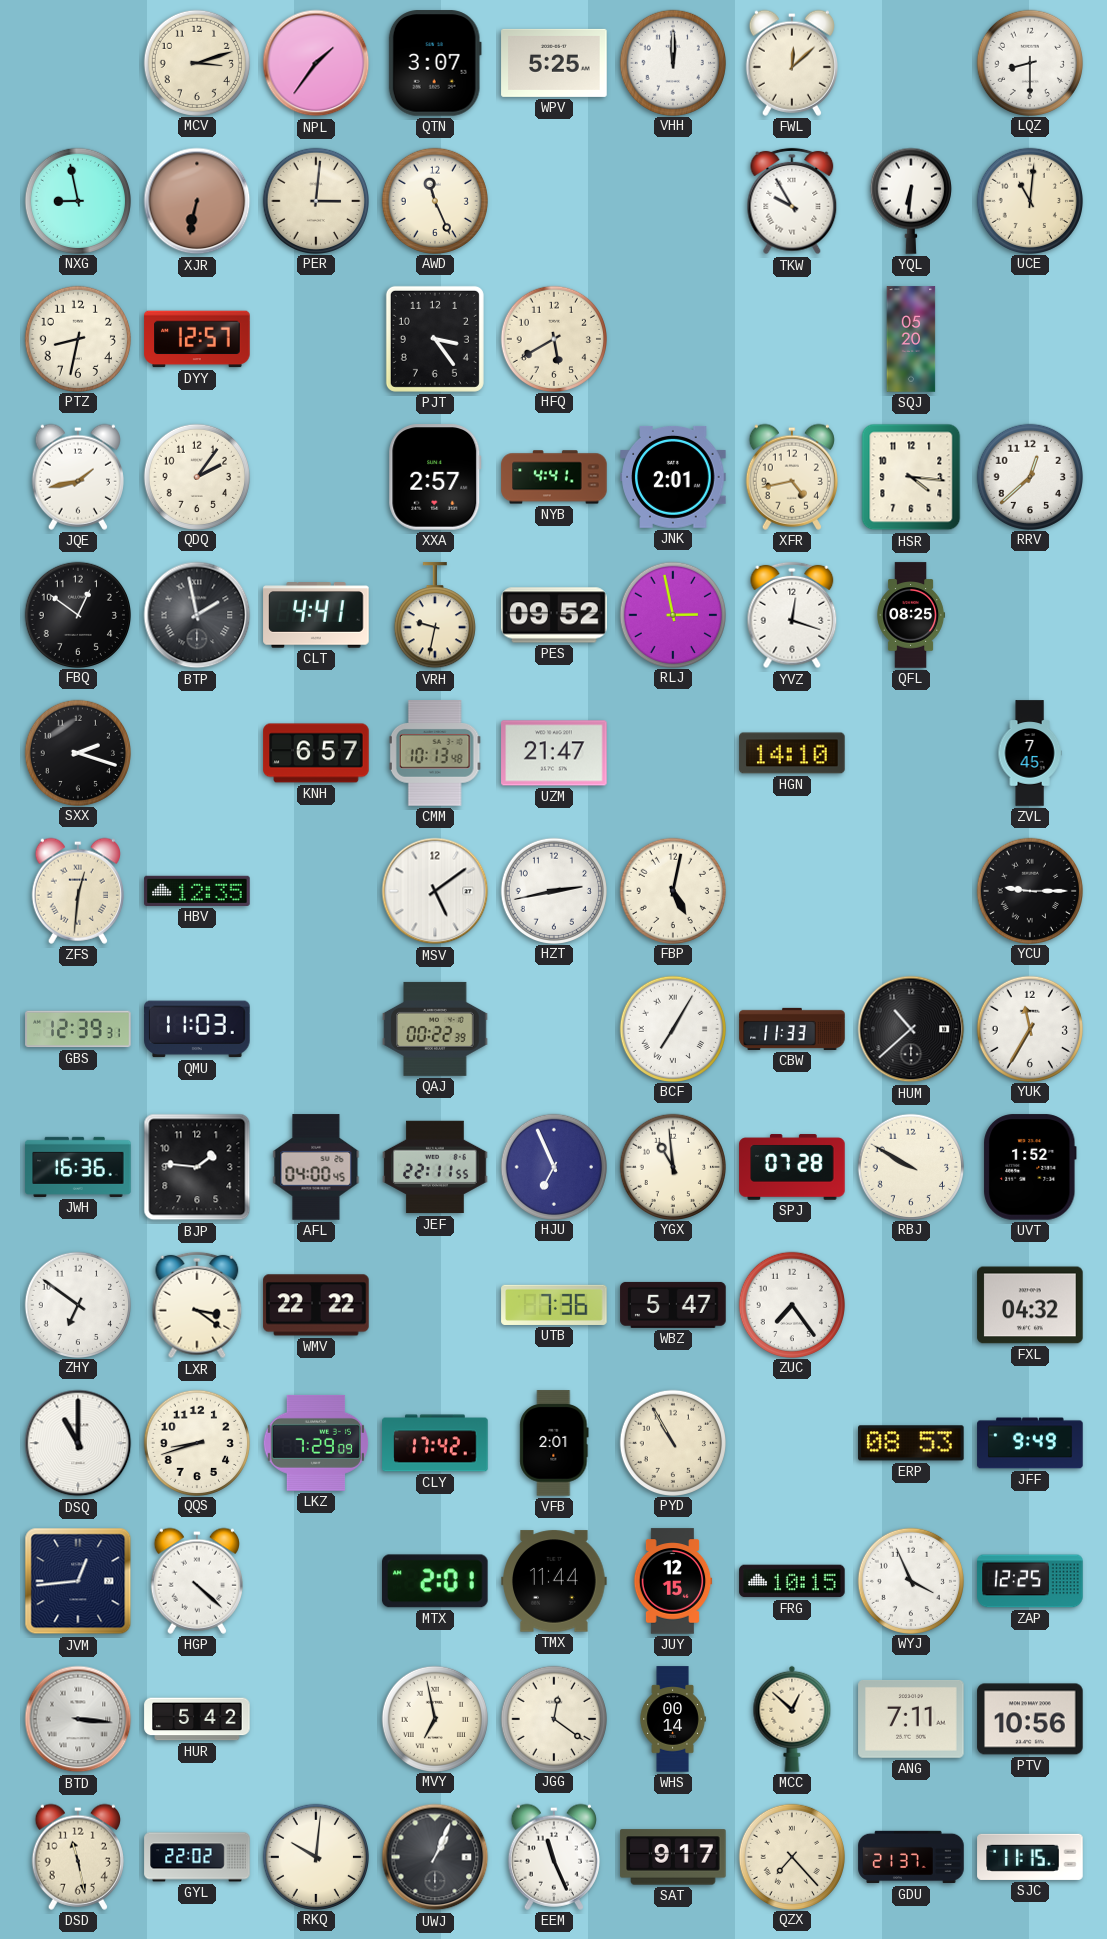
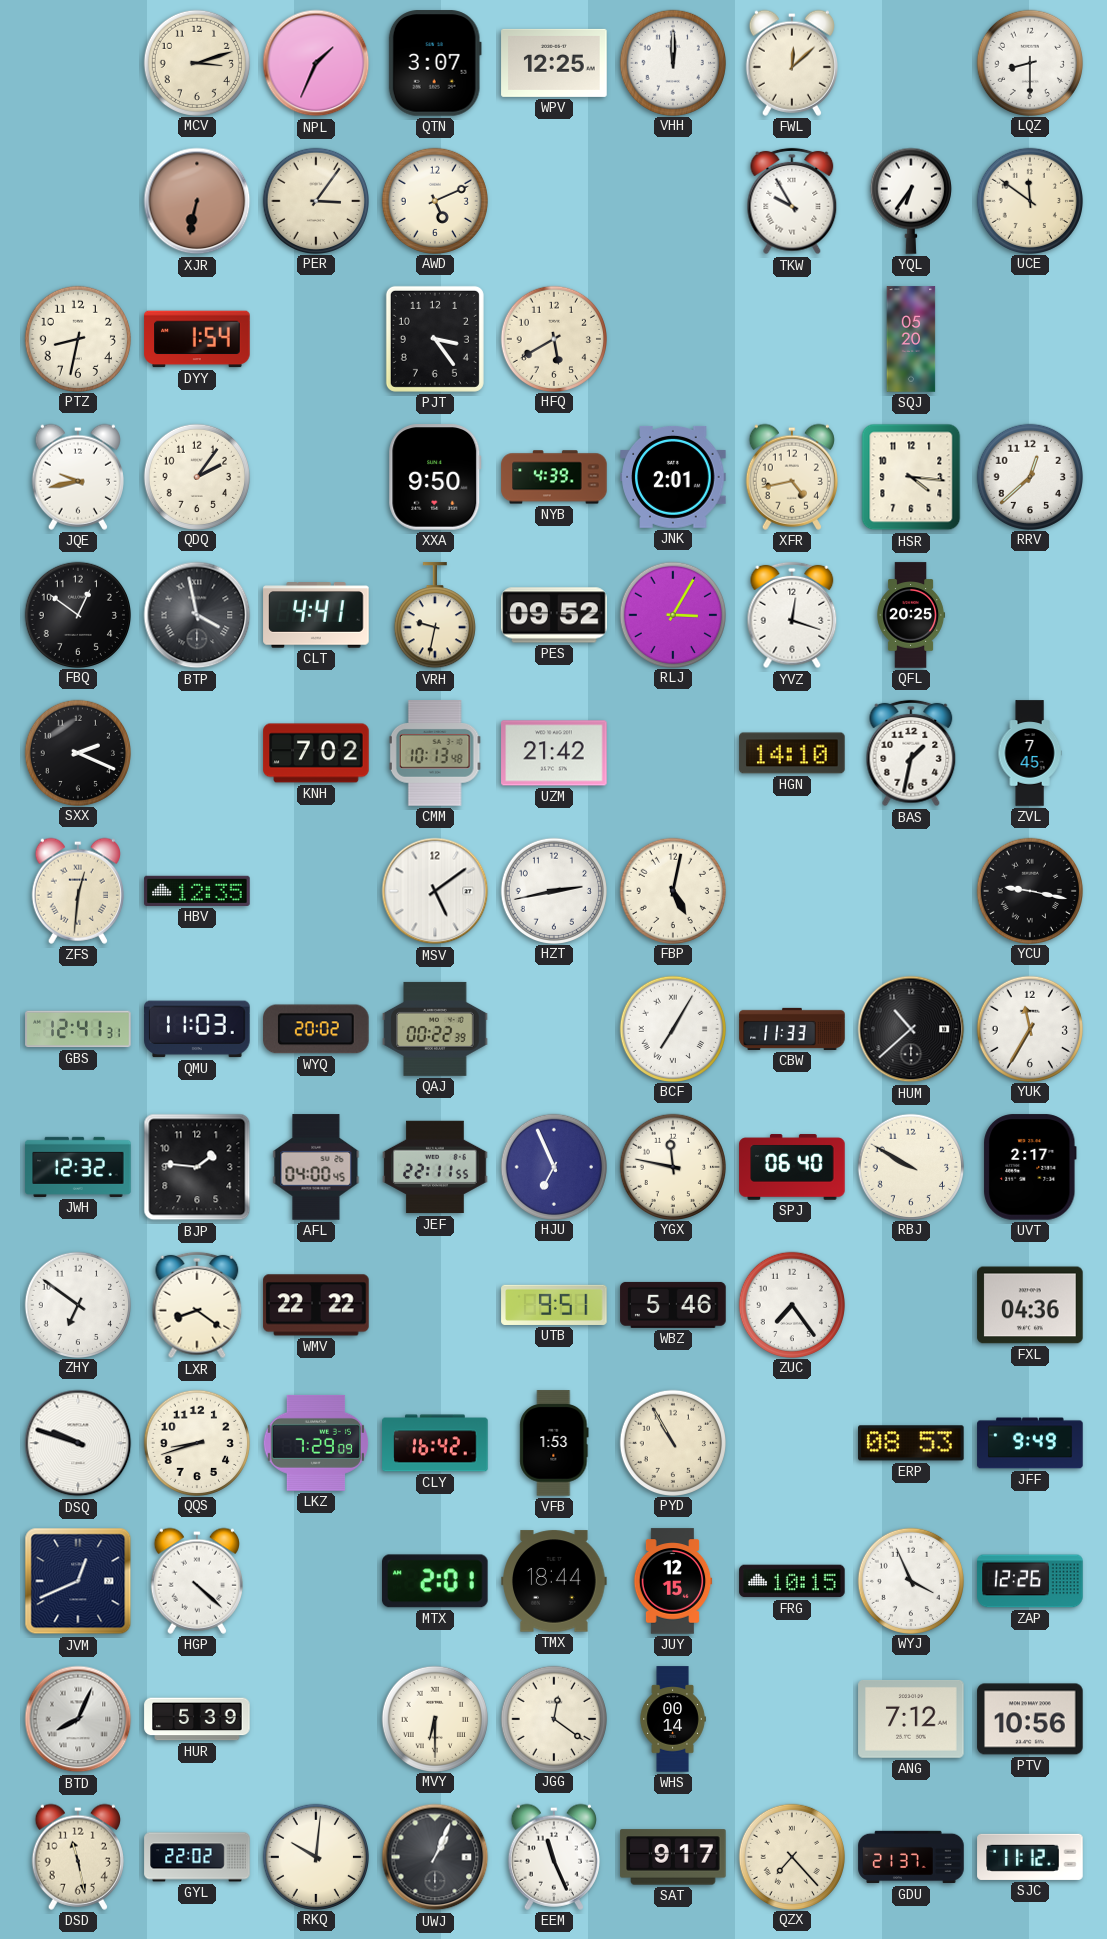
NPL: 1:36 -> 1:34
WPV: 5:25 -> 12:25
NXG: 8:58 -> none
PER: 3:01 -> 3:06
AWD: 11:26 -> 5:11
YQL: 6:31 -> 6:36
UCE: 11:01 -> 11:51
DYY: 12:57 -> 1:54
JQE: 1:43 -> 9:43
XXA: 2:57 -> 9:50
NYB: 4:41 -> 4:39
BTP: 1:58 -> 3:58
RLJ: 2:58 -> 3:05
QFL: 08:25 -> 20:25
SXX: 2:18 -> 2:19
KNH: 6:57 -> 7:02
UZM: 21:47 -> 21:42
BAS: none -> 1:32
YCU: 9:15 -> 9:17
GBS: 12:39 -> 12:41
WYQ: none -> 20:02
JWH: 16:36 -> 12:32
YGX: 10:59 -> 11:47
SPJ: 07:28 -> 06:40
UVT: 1:52 -> 2:17
LXR: 3:21 -> 8:21
UTB: 7:36 -> 9:51
WBZ: 5:47 -> 5:46
FXL: 04:32 -> 04:36
DSQ: 11:00 -> 9:48
CLY: 17:42 -> 16:42
VFB: 2:01 -> 1:53
JVM: 12:44 -> 12:41
TMX: 11:44 -> 18:44
ZAP: 12:25 -> 12:26
BTD: 3:16 -> 8:04
HUR: 5:42 -> 5:39
MVY: 6:58 -> 6:30
MCC: 12:52 -> none
ANG: 7:11 -> 7:12
SJC: 11:15 -> 11:12
